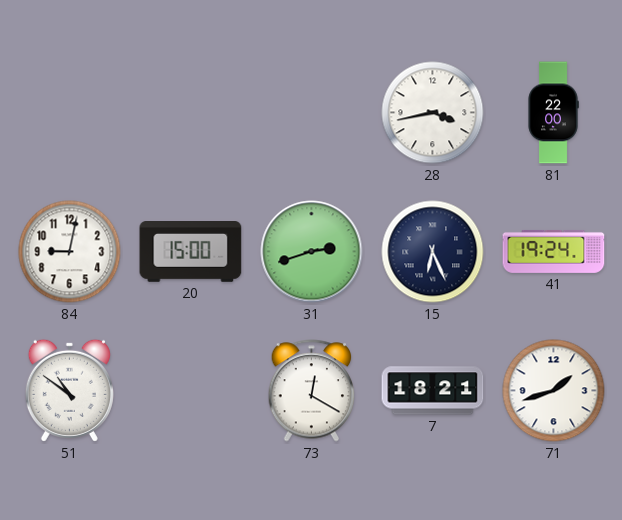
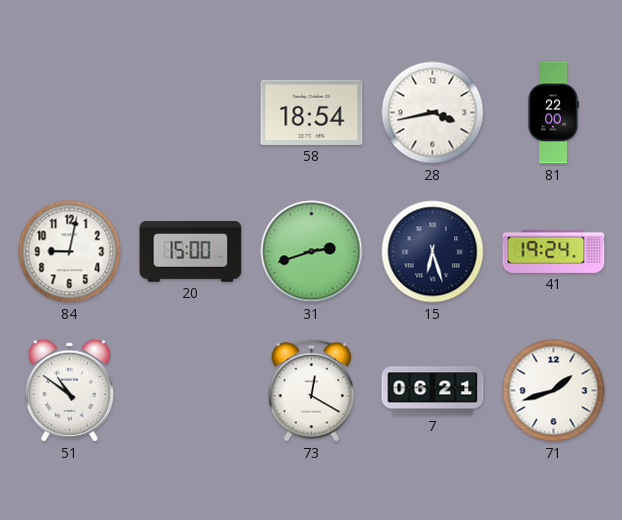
58: none -> 18:54
15: 6:26 -> 6:27
7: 18:21 -> 06:21
